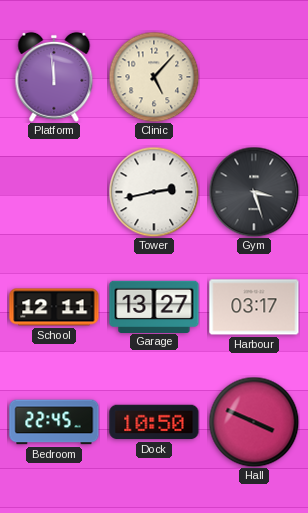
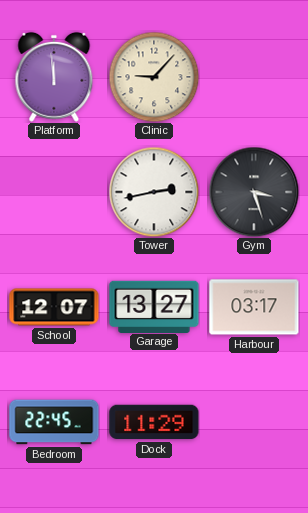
Clinic: 5:07 -> 9:07
School: 12:11 -> 12:07
Dock: 10:50 -> 11:29
Hall: 3:49 -> none
